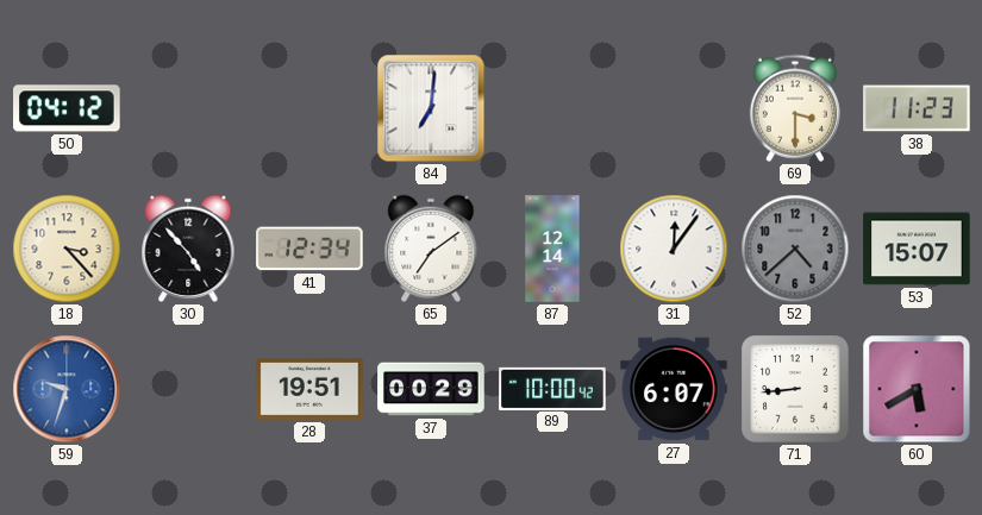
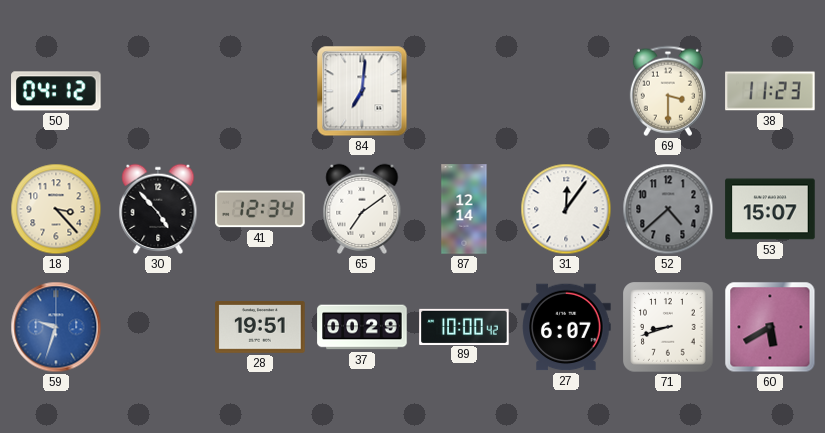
71: 8:44 -> 8:42
